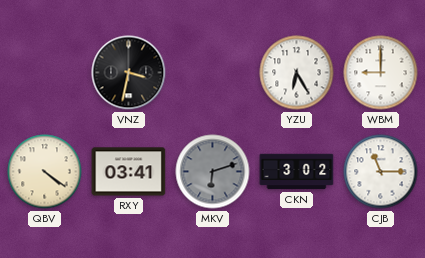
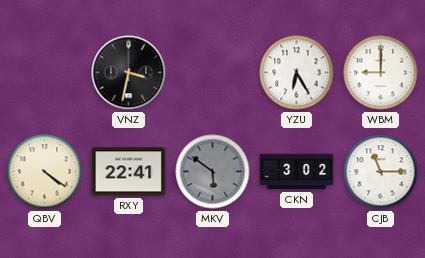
RXY: 03:41 -> 22:41
MKV: 6:12 -> 5:51
